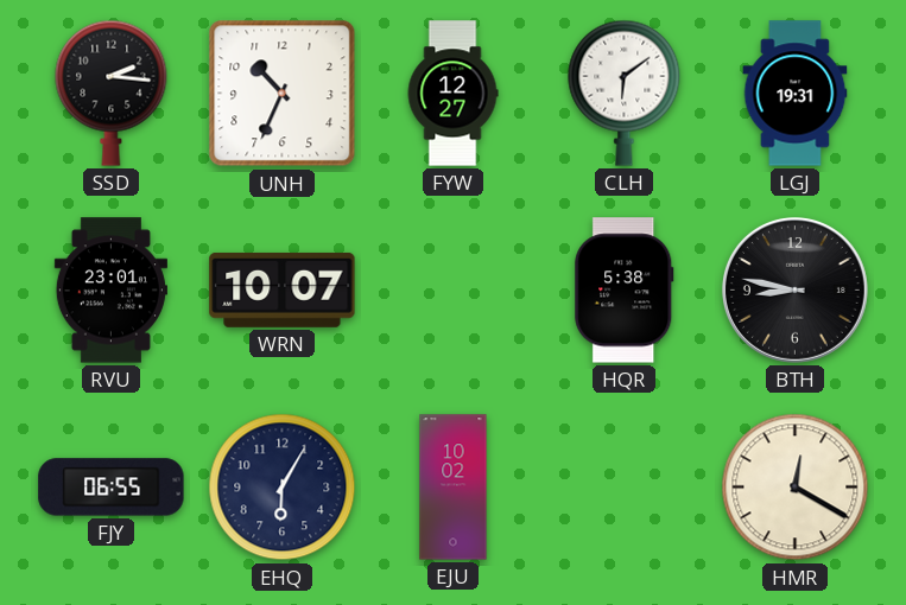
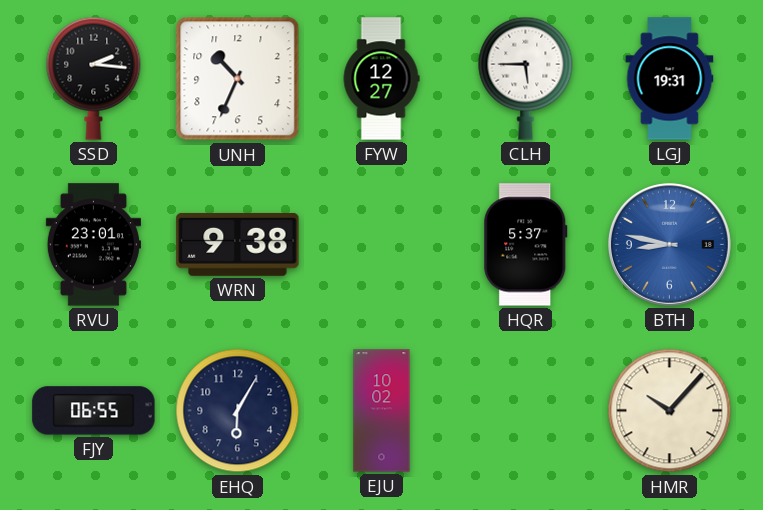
CLH: 6:09 -> 5:45
WRN: 10:07 -> 9:38
HQR: 5:38 -> 5:37
BTH dial: black -> blue
HMR: 12:20 -> 10:07
